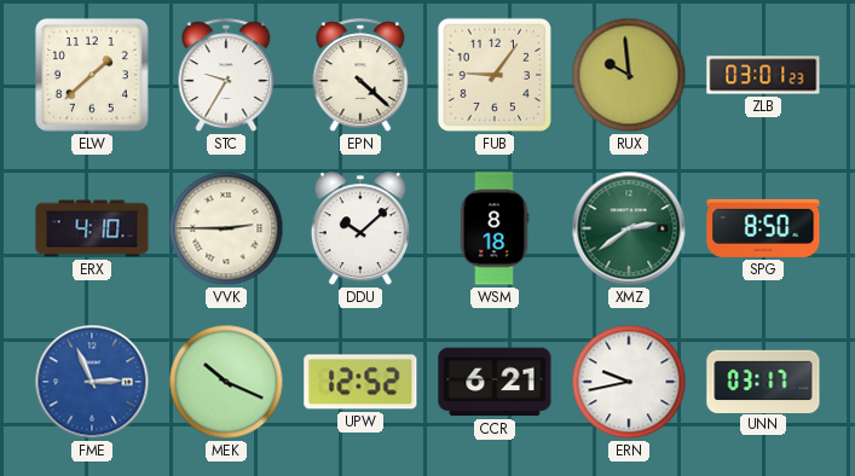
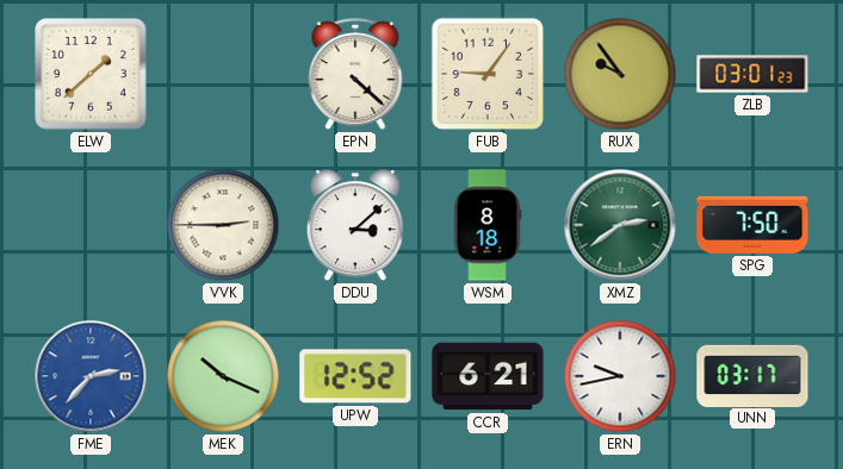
STC: 9:35 -> none
RUX: 9:59 -> 9:54
ERX: 4:10 -> none
DDU: 10:08 -> 3:08
SPG: 8:50 -> 7:50
FME: 2:56 -> 2:37
